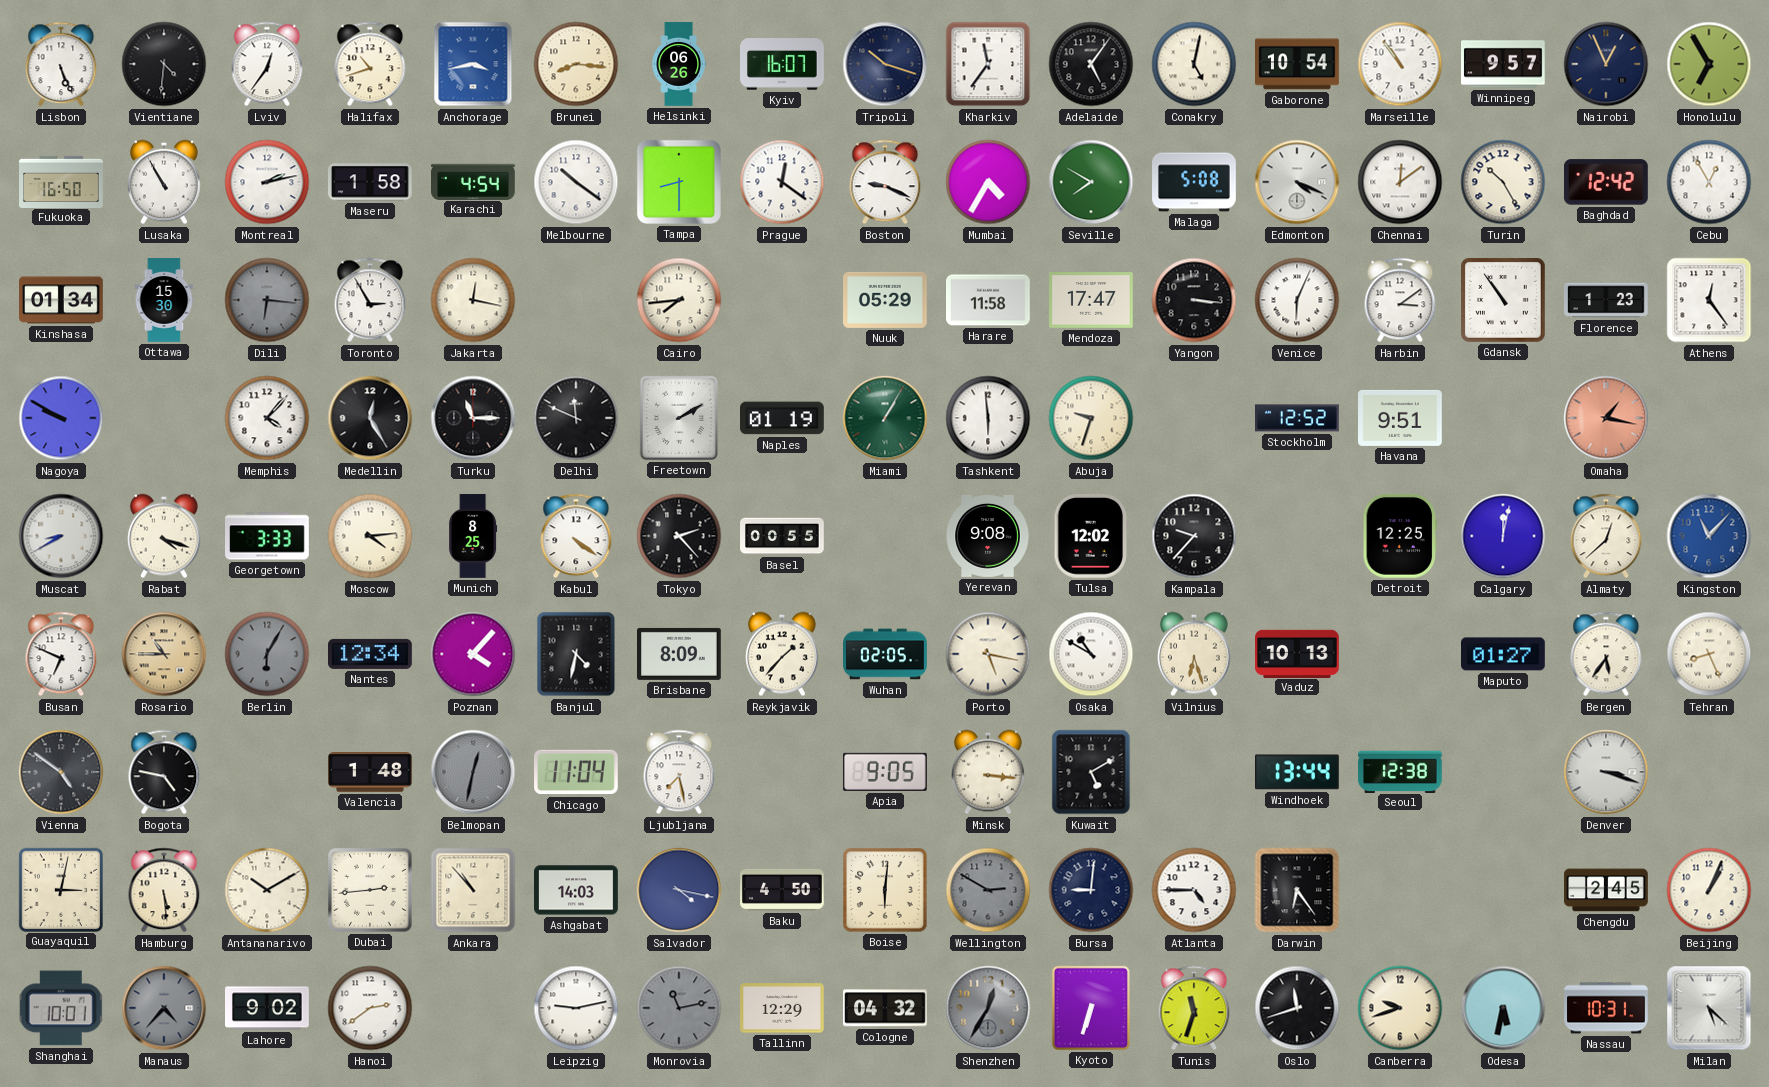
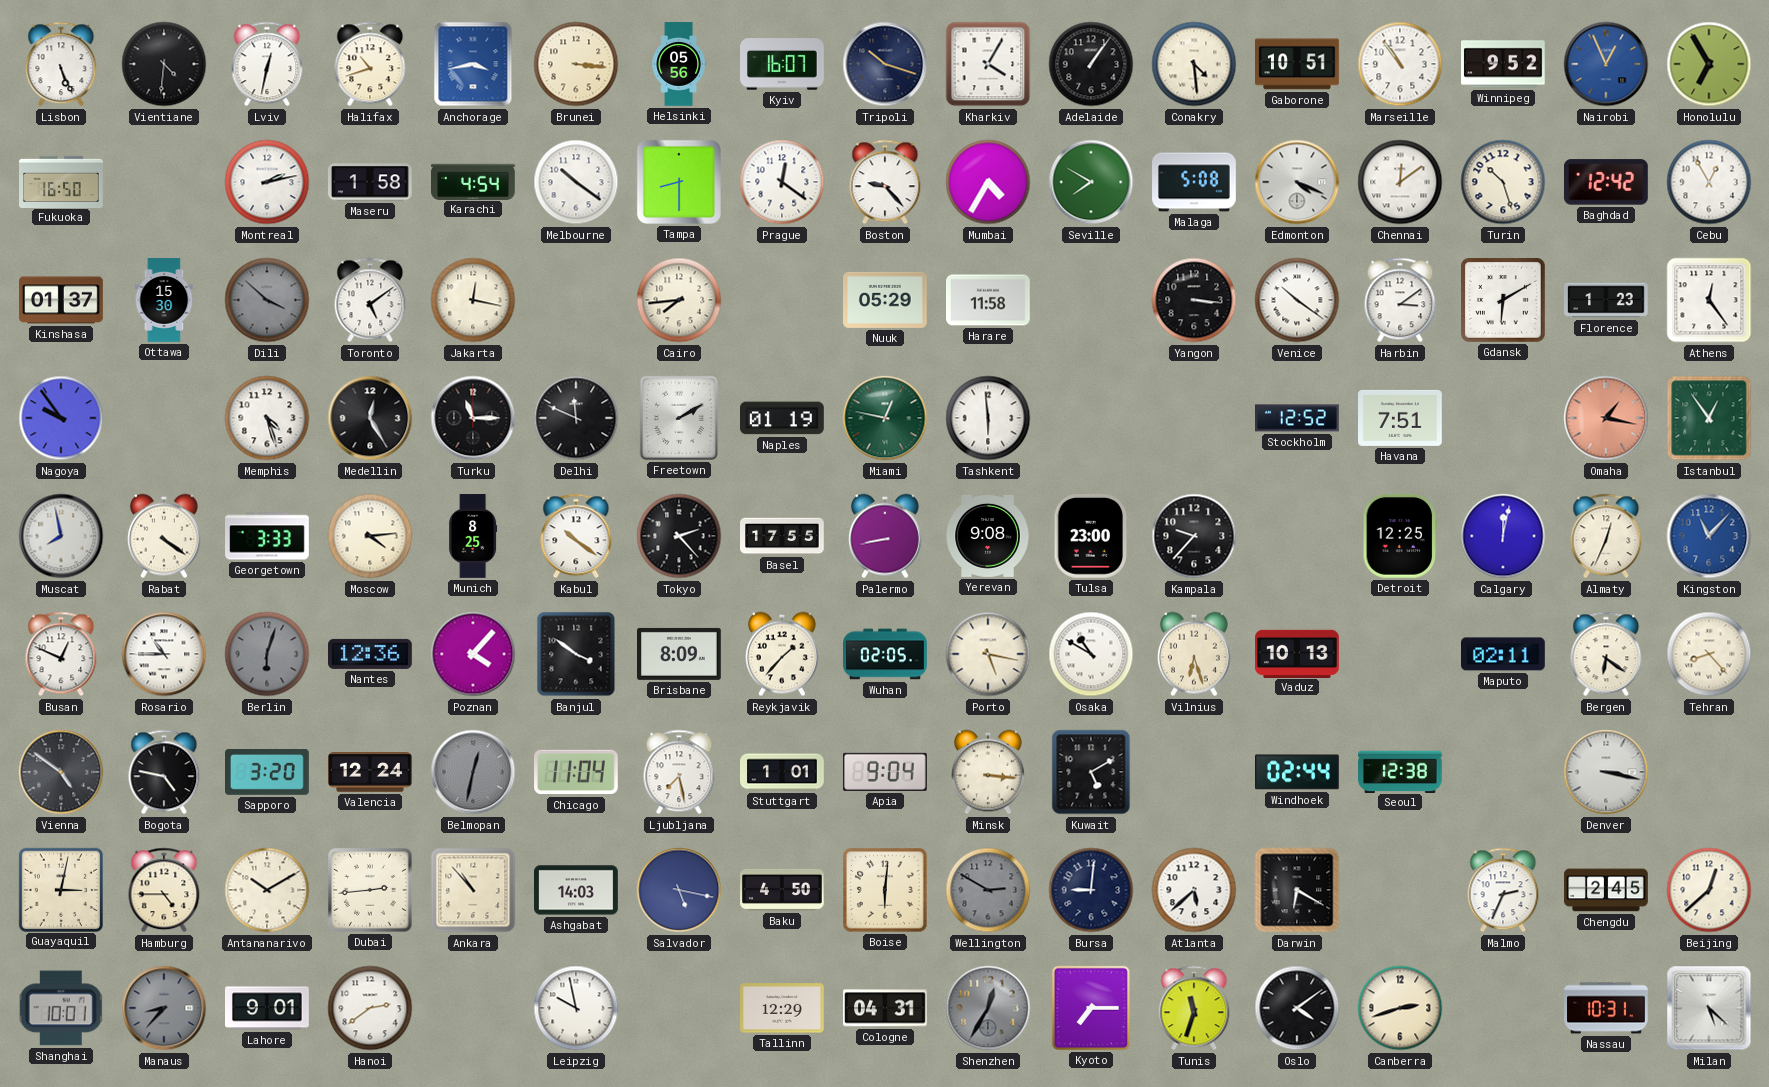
Lviv: 12:36 -> 12:32
Brunei: 8:16 -> 3:16
Helsinki: 06:26 -> 05:56
Kharkiv: 11:36 -> 4:05
Adelaide: 5:06 -> 1:06
Conakry: 5:02 -> 4:29
Gaborone: 10:54 -> 10:51
Winnipeg: 9:57 -> 9:52
Nairobi dial: navy -> blue
Lusaka: 10:55 -> none
Boston: 9:19 -> 9:23
Turin: 10:25 -> 10:27
Kinshasa: 01:34 -> 01:37
Dili: 6:16 -> 3:52
Toronto: 2:55 -> 5:09
Mendoza: 17:47 -> none
Venice: 6:04 -> 10:21
Gdansk: 10:54 -> 6:10
Nagoya: 9:50 -> 9:54
Memphis: 4:07 -> 4:27
Miami: 1:05 -> 12:47
Abuja: 9:33 -> none
Havana: 9:51 -> 7:51
Istanbul: none -> 12:54
Muscat: 8:40 -> 7:58
Rabat: 4:18 -> 4:21
Kabul: 4:21 -> 10:21
Basel: 00:55 -> 17:55
Palermo: none -> 8:43
Tulsa: 12:02 -> 23:00
Almaty: 12:38 -> 12:34
Busan: 6:49 -> 12:49
Rosario dial: champagne -> white
Berlin: 6:05 -> 6:03
Nantes: 12:34 -> 12:36
Banjul: 4:32 -> 3:51
Maputo: 01:27 -> 02:11
Bergen: 5:36 -> 6:21
Tehran: 8:26 -> 8:23
Sapporo: none -> 3:20
Valencia: 1:48 -> 12:24
Stuttgart: none -> 1:01
Apia: 9:05 -> 9:04
Windhoek: 13:44 -> 02:44
Denver: 3:18 -> 3:17
Hamburg: 5:29 -> 4:45
Salvador: 4:17 -> 5:17
Atlanta: 4:45 -> 5:38
Darwin: 6:24 -> 6:20
Malmo: none -> 2:34
Beijing: 1:04 -> 12:38
Manaus: 4:37 -> 8:37
Lahore: 9:02 -> 9:01
Leipzig: 9:13 -> 9:58
Monrovia: 11:13 -> none
Cologne: 04:32 -> 04:31
Kyoto: 6:33 -> 7:15
Oslo: 11:42 -> 4:09
Canberra: 9:42 -> 2:42
Odesa: 5:32 -> none
